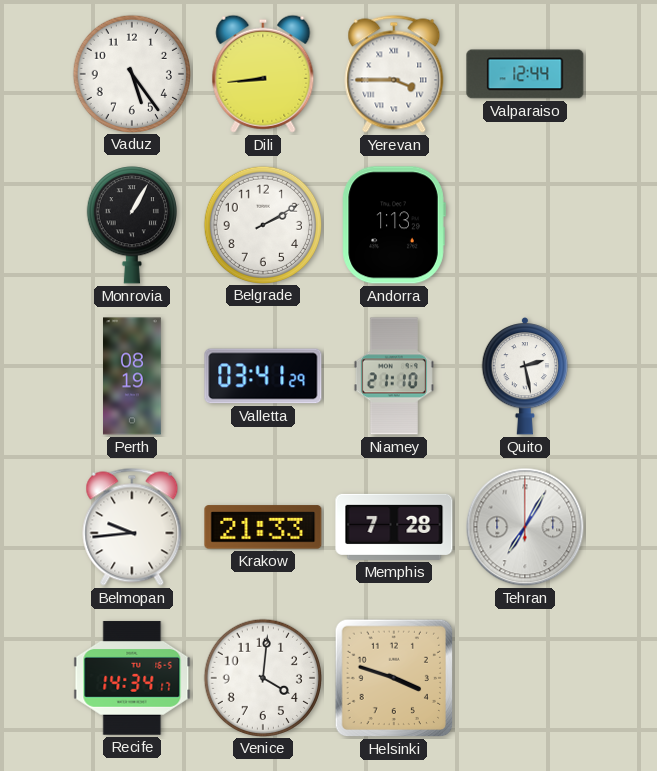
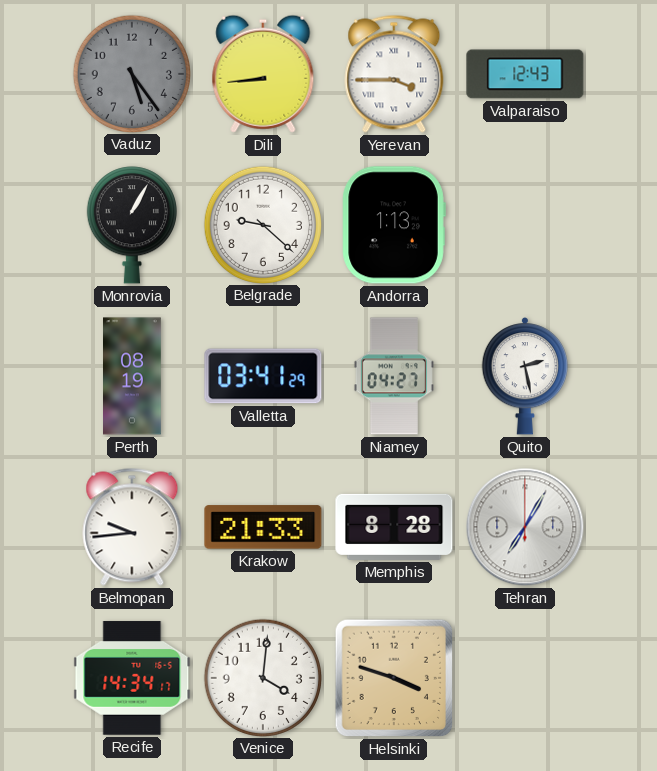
Vaduz dial: white -> grey
Valparaiso: 12:44 -> 12:43
Belgrade: 2:10 -> 9:22
Niamey: 21:10 -> 04:27
Memphis: 7:28 -> 8:28
